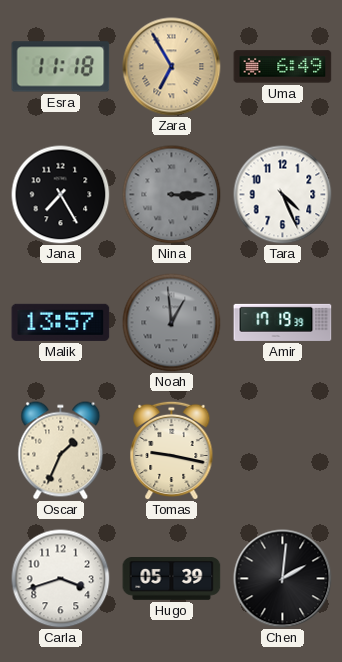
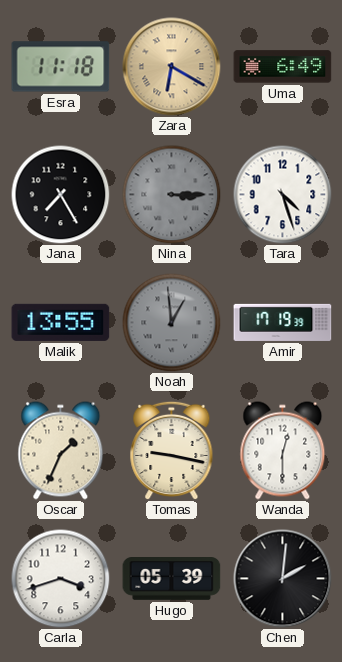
Zara: 6:55 -> 6:20
Tara: 4:26 -> 4:27
Malik: 13:57 -> 13:55
Wanda: none -> 12:30
